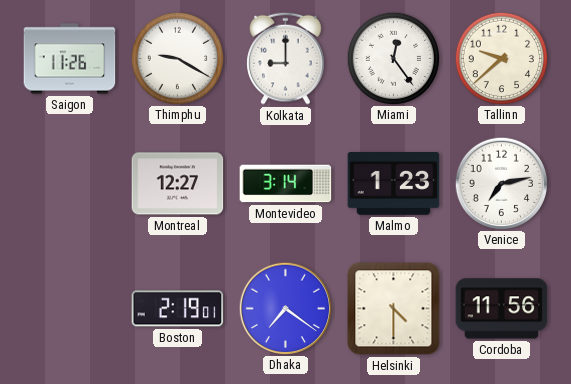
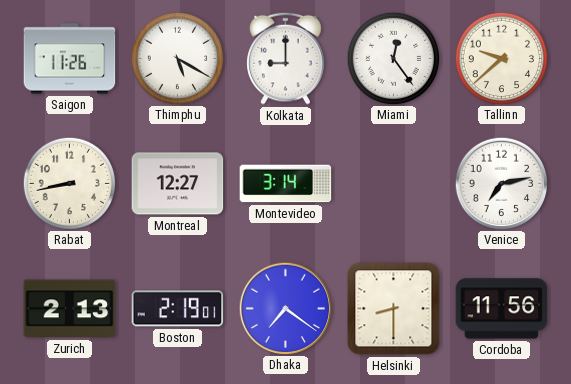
Thimphu: 9:20 -> 5:20
Rabat: none -> 8:43
Malmo: 1:23 -> none
Zurich: none -> 2:13
Helsinki: 4:30 -> 8:30
